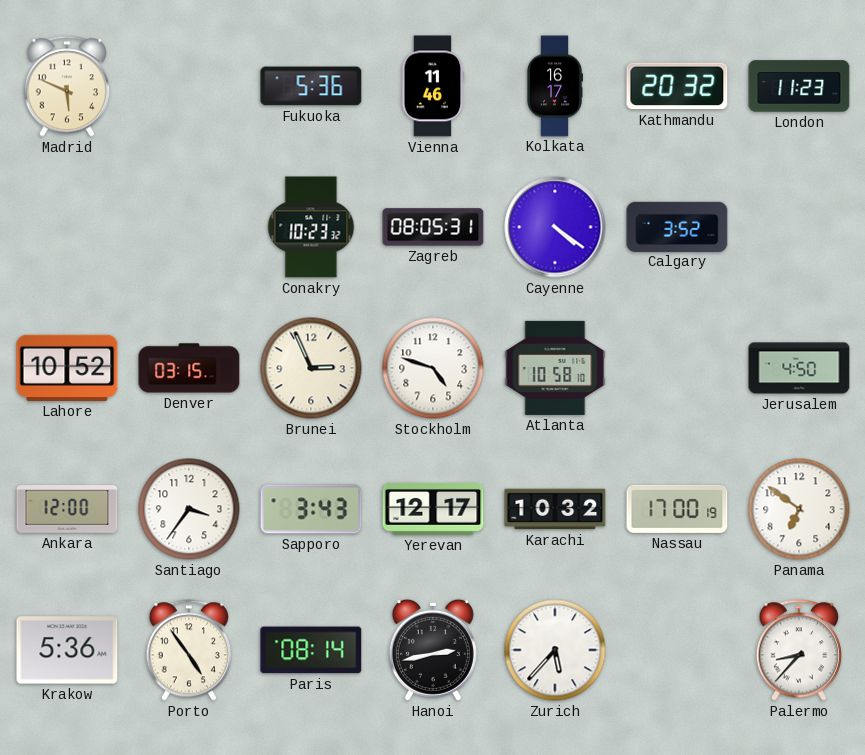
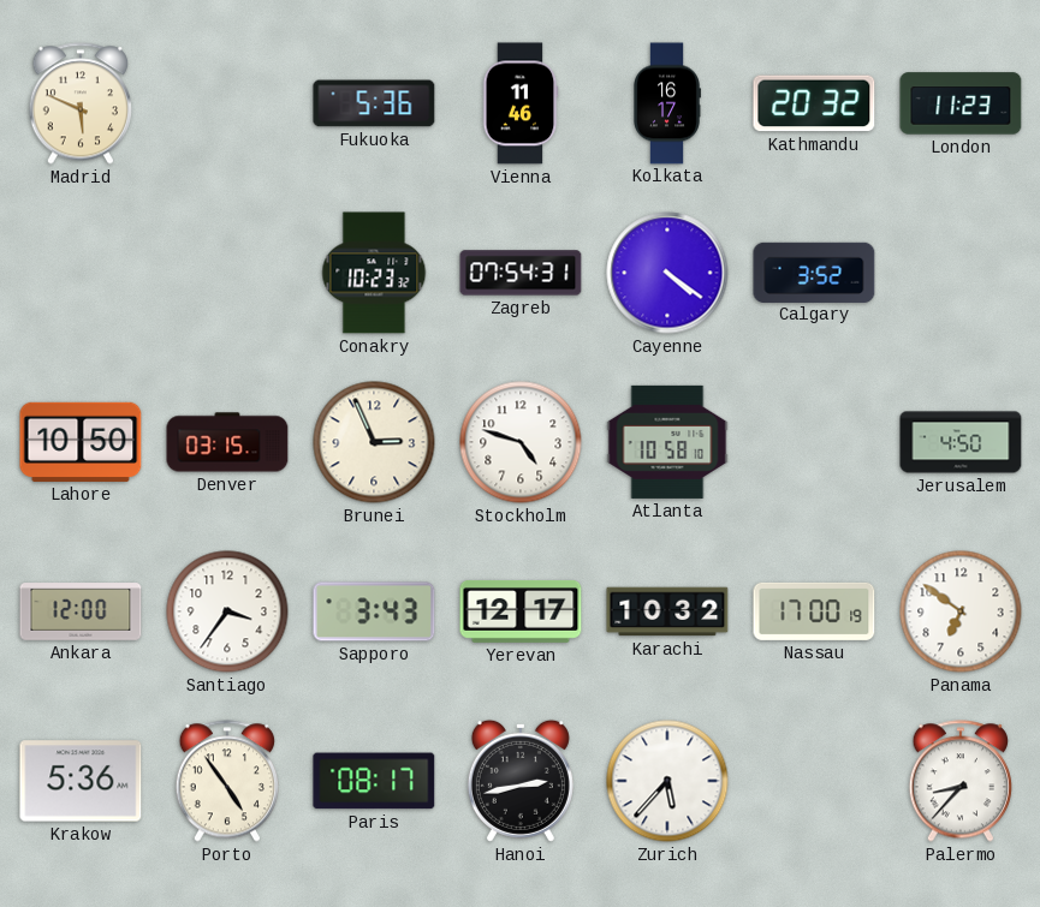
Zagreb: 08:05 -> 07:54
Lahore: 10:52 -> 10:50
Paris: 08:14 -> 08:17
